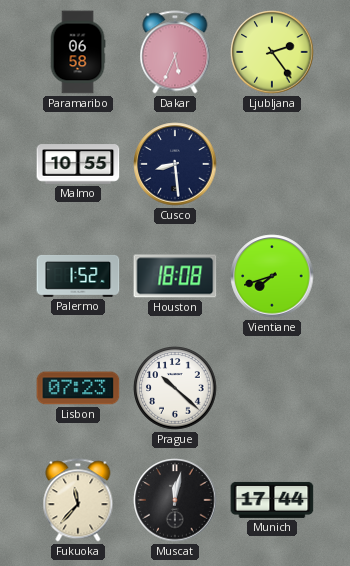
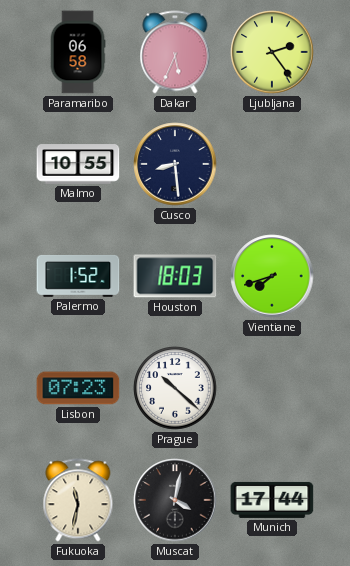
Houston: 18:08 -> 18:03
Fukuoka: 11:37 -> 11:32
Muscat: 12:02 -> 4:02
